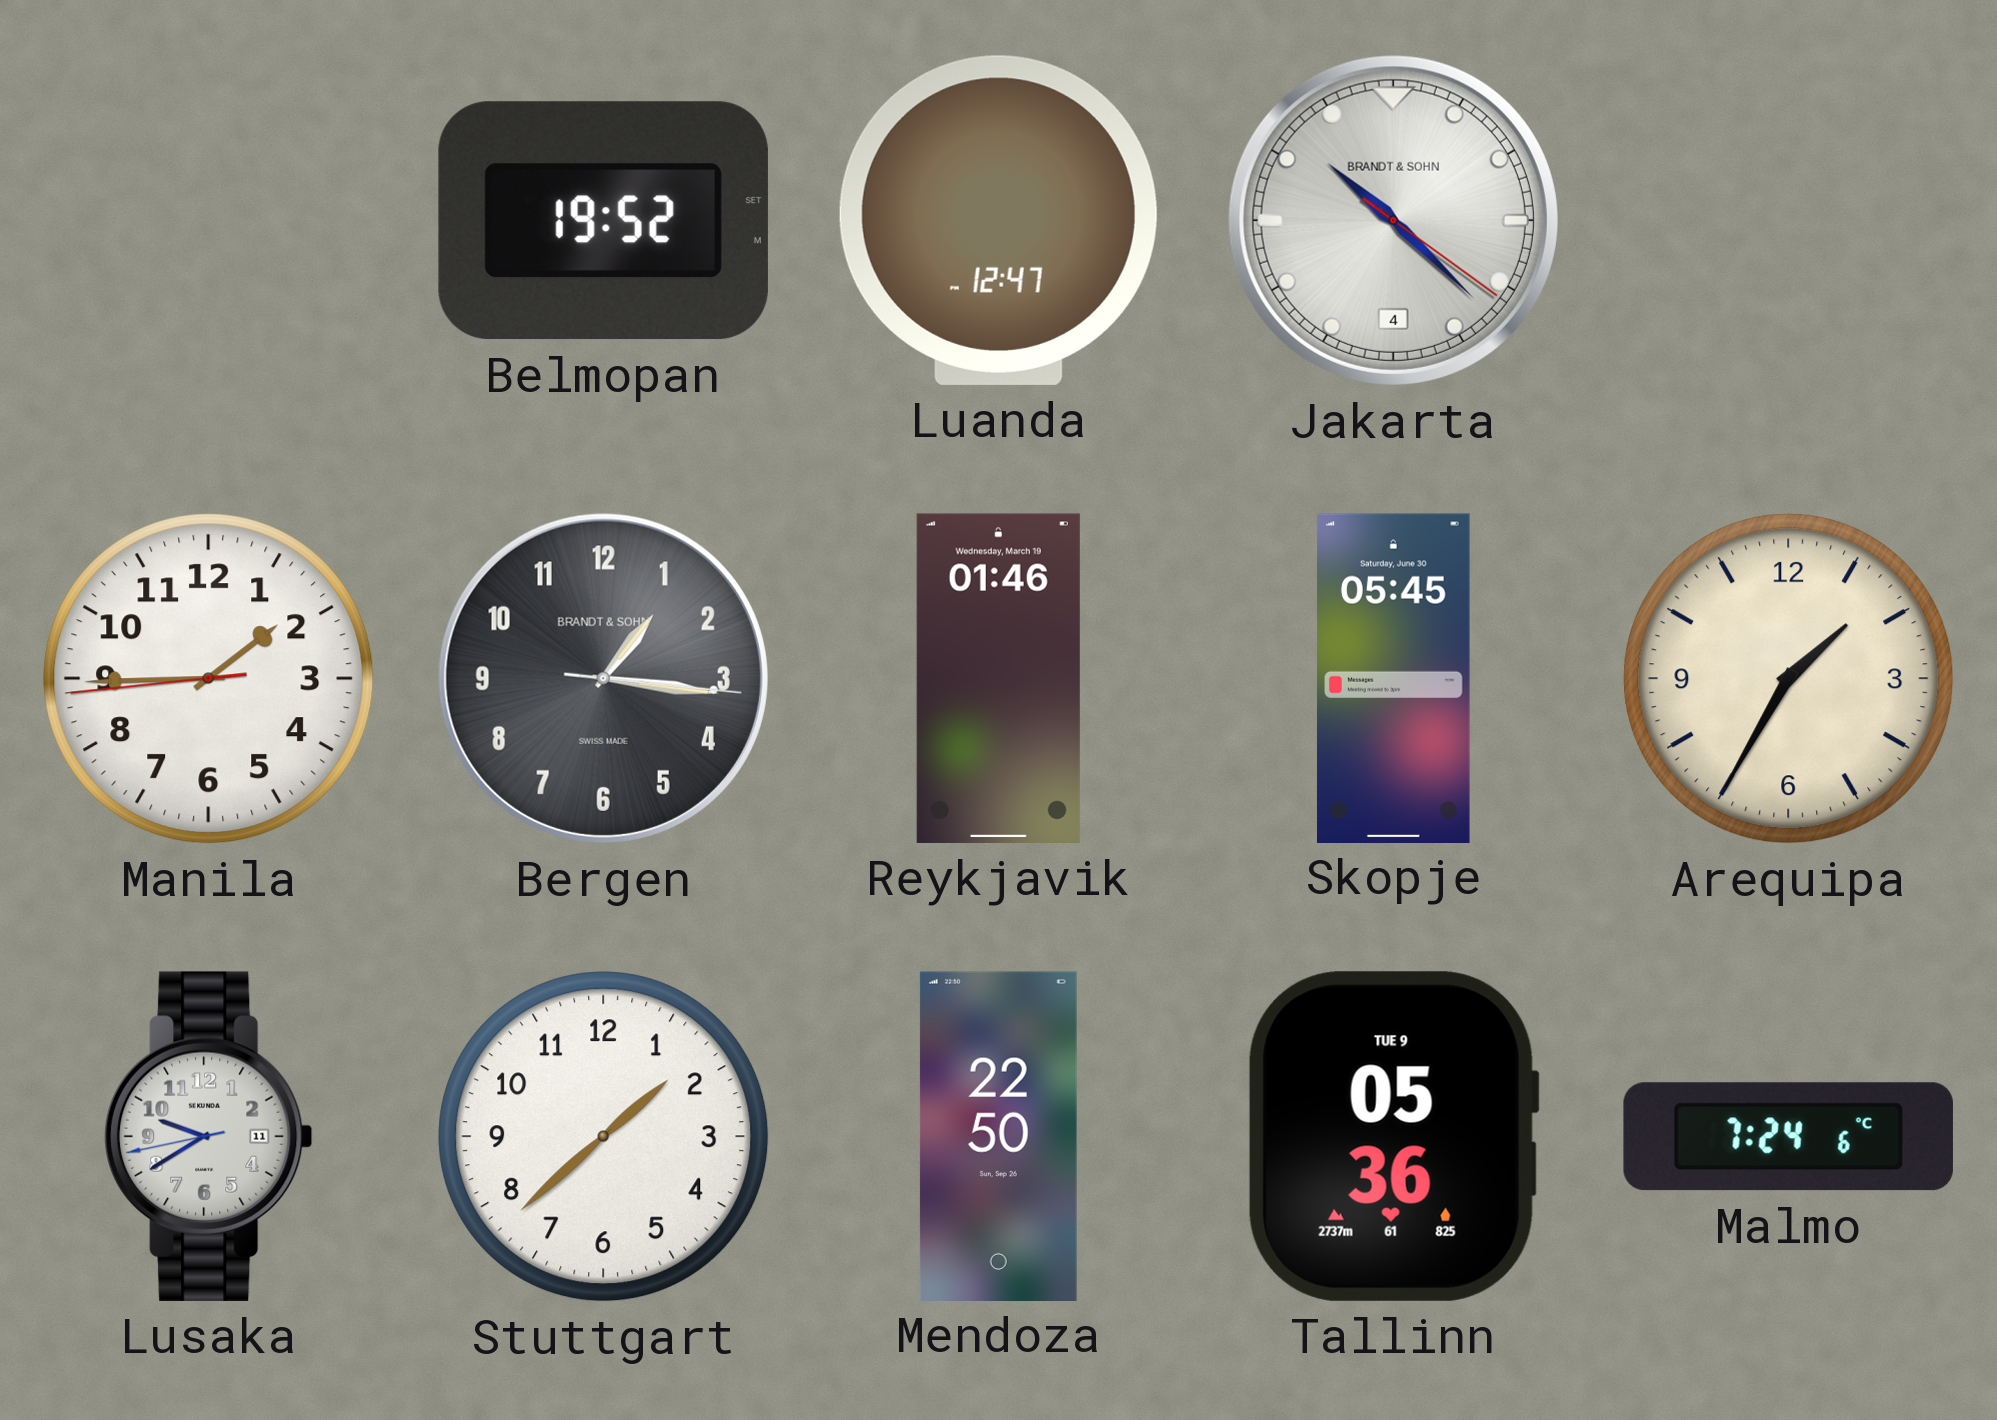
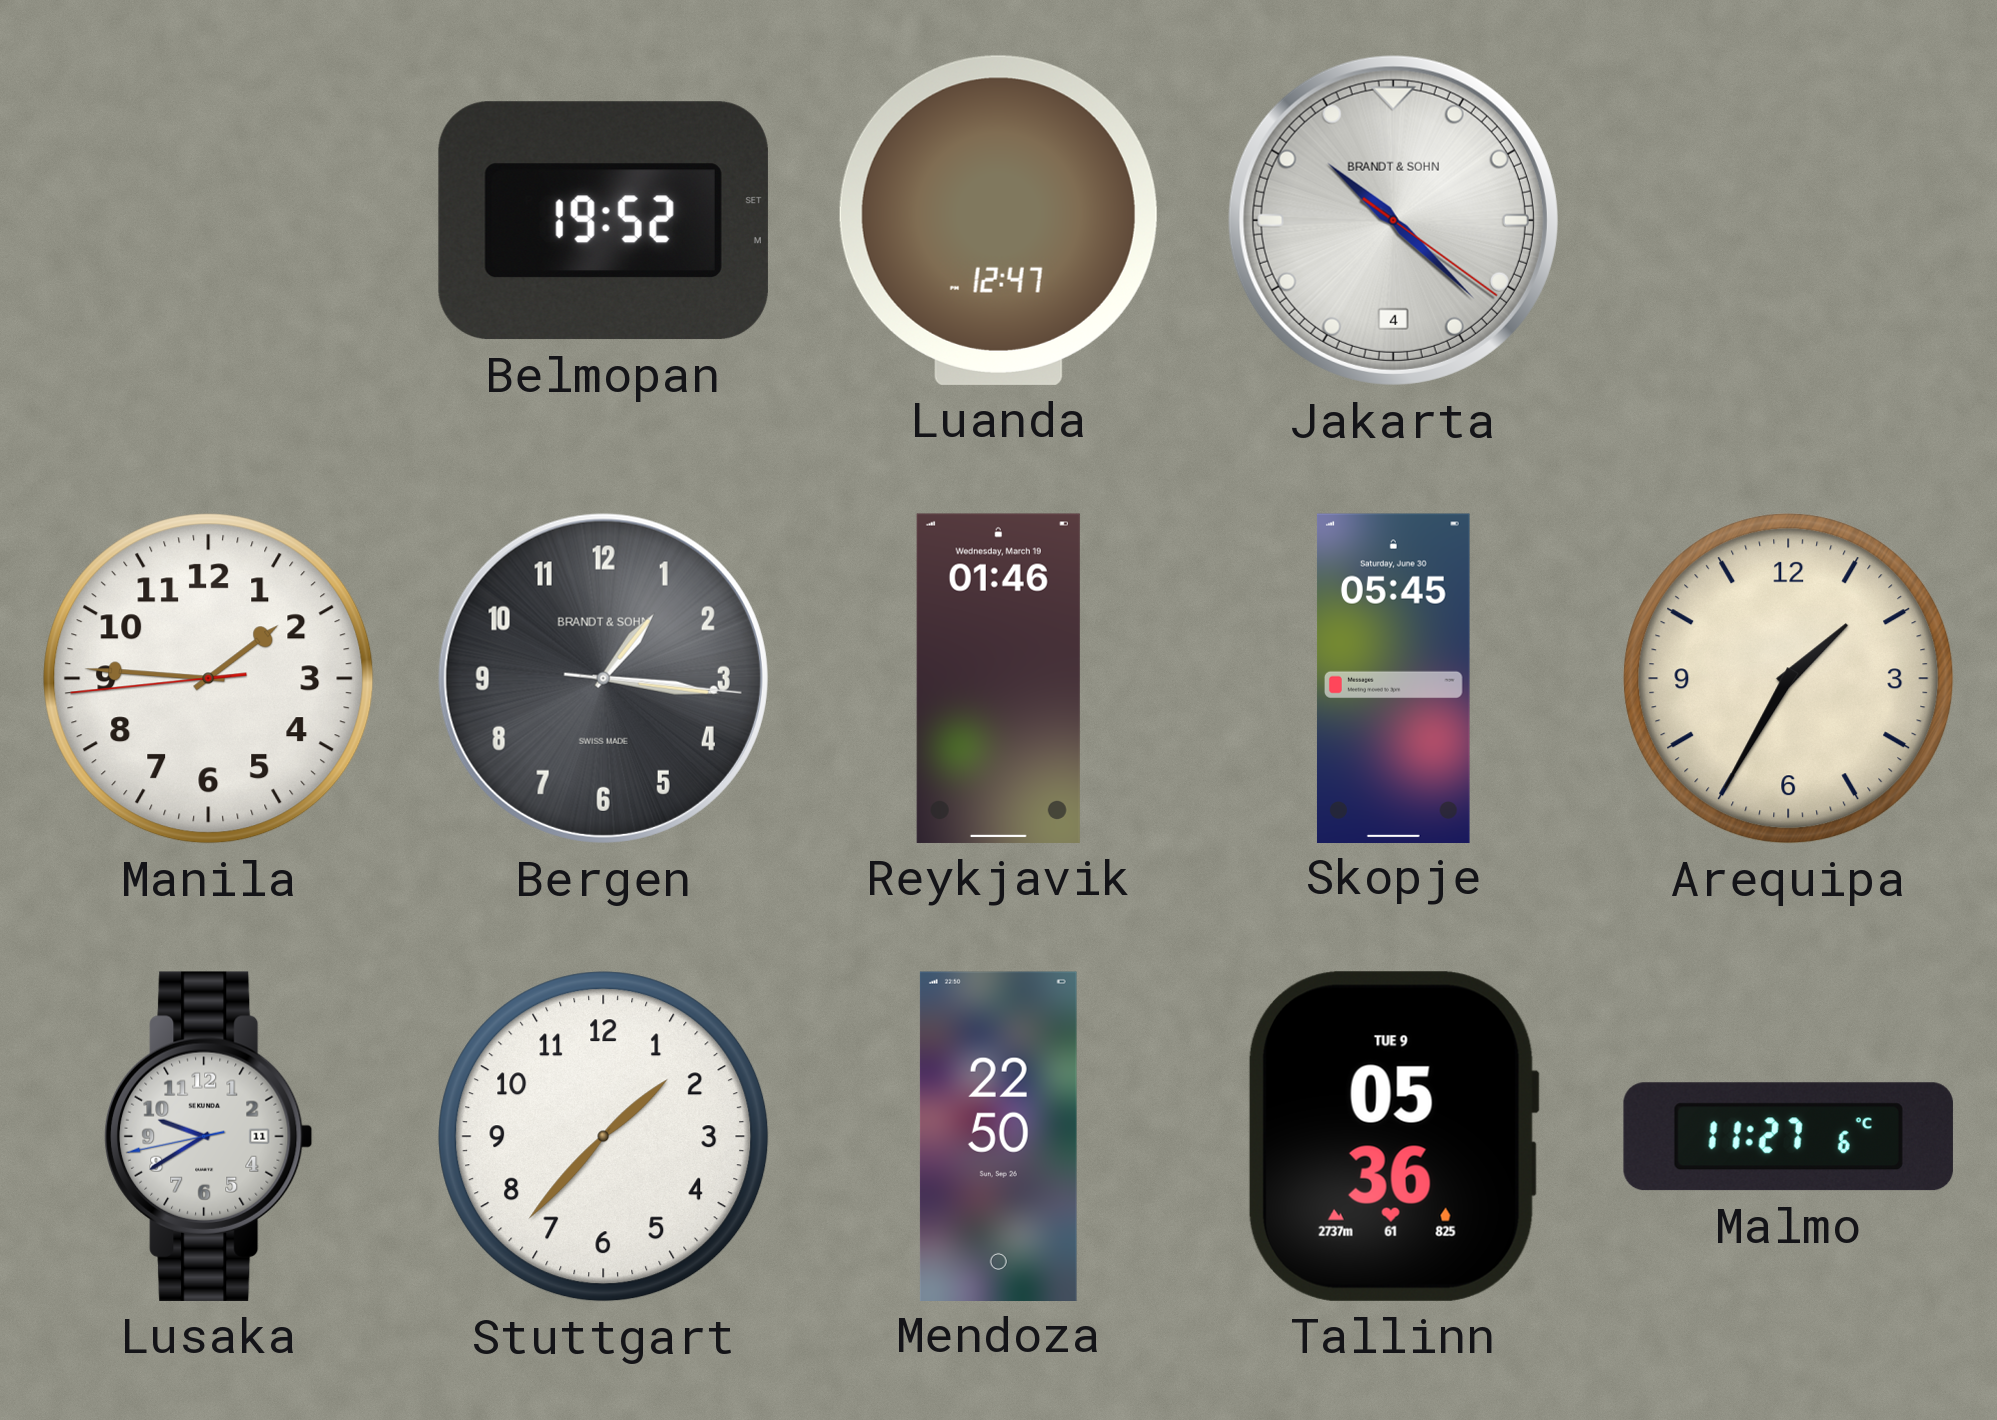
Manila: 1:44 -> 1:45
Stuttgart: 1:38 -> 1:37
Malmo: 7:24 -> 11:27
